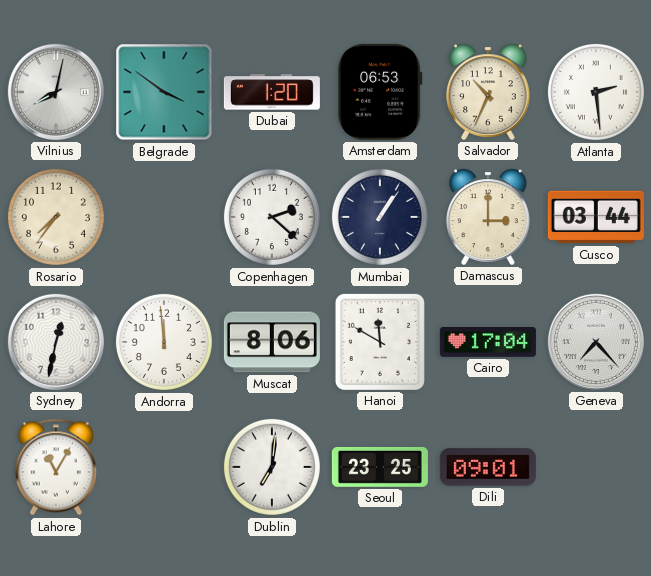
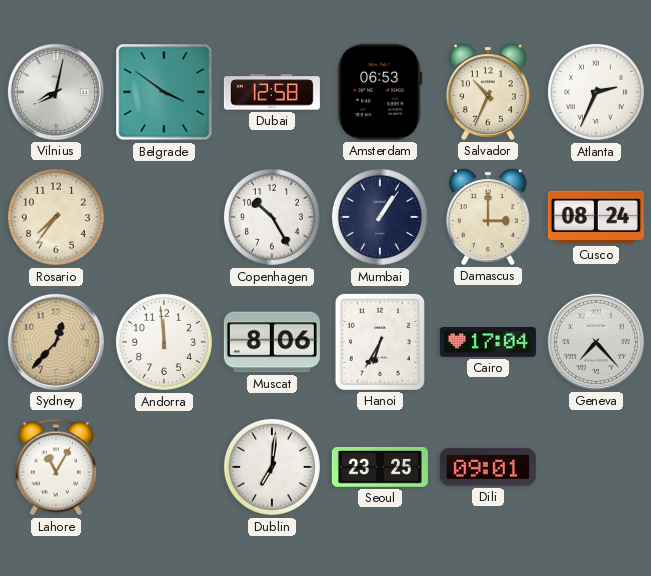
Dubai: 1:20 -> 12:58
Atlanta: 2:29 -> 2:34
Copenhagen: 2:22 -> 10:25
Cusco: 03:44 -> 08:24
Sydney: 12:32 -> 12:37
Sydney dial: white -> champagne
Hanoi: 11:50 -> 6:35
